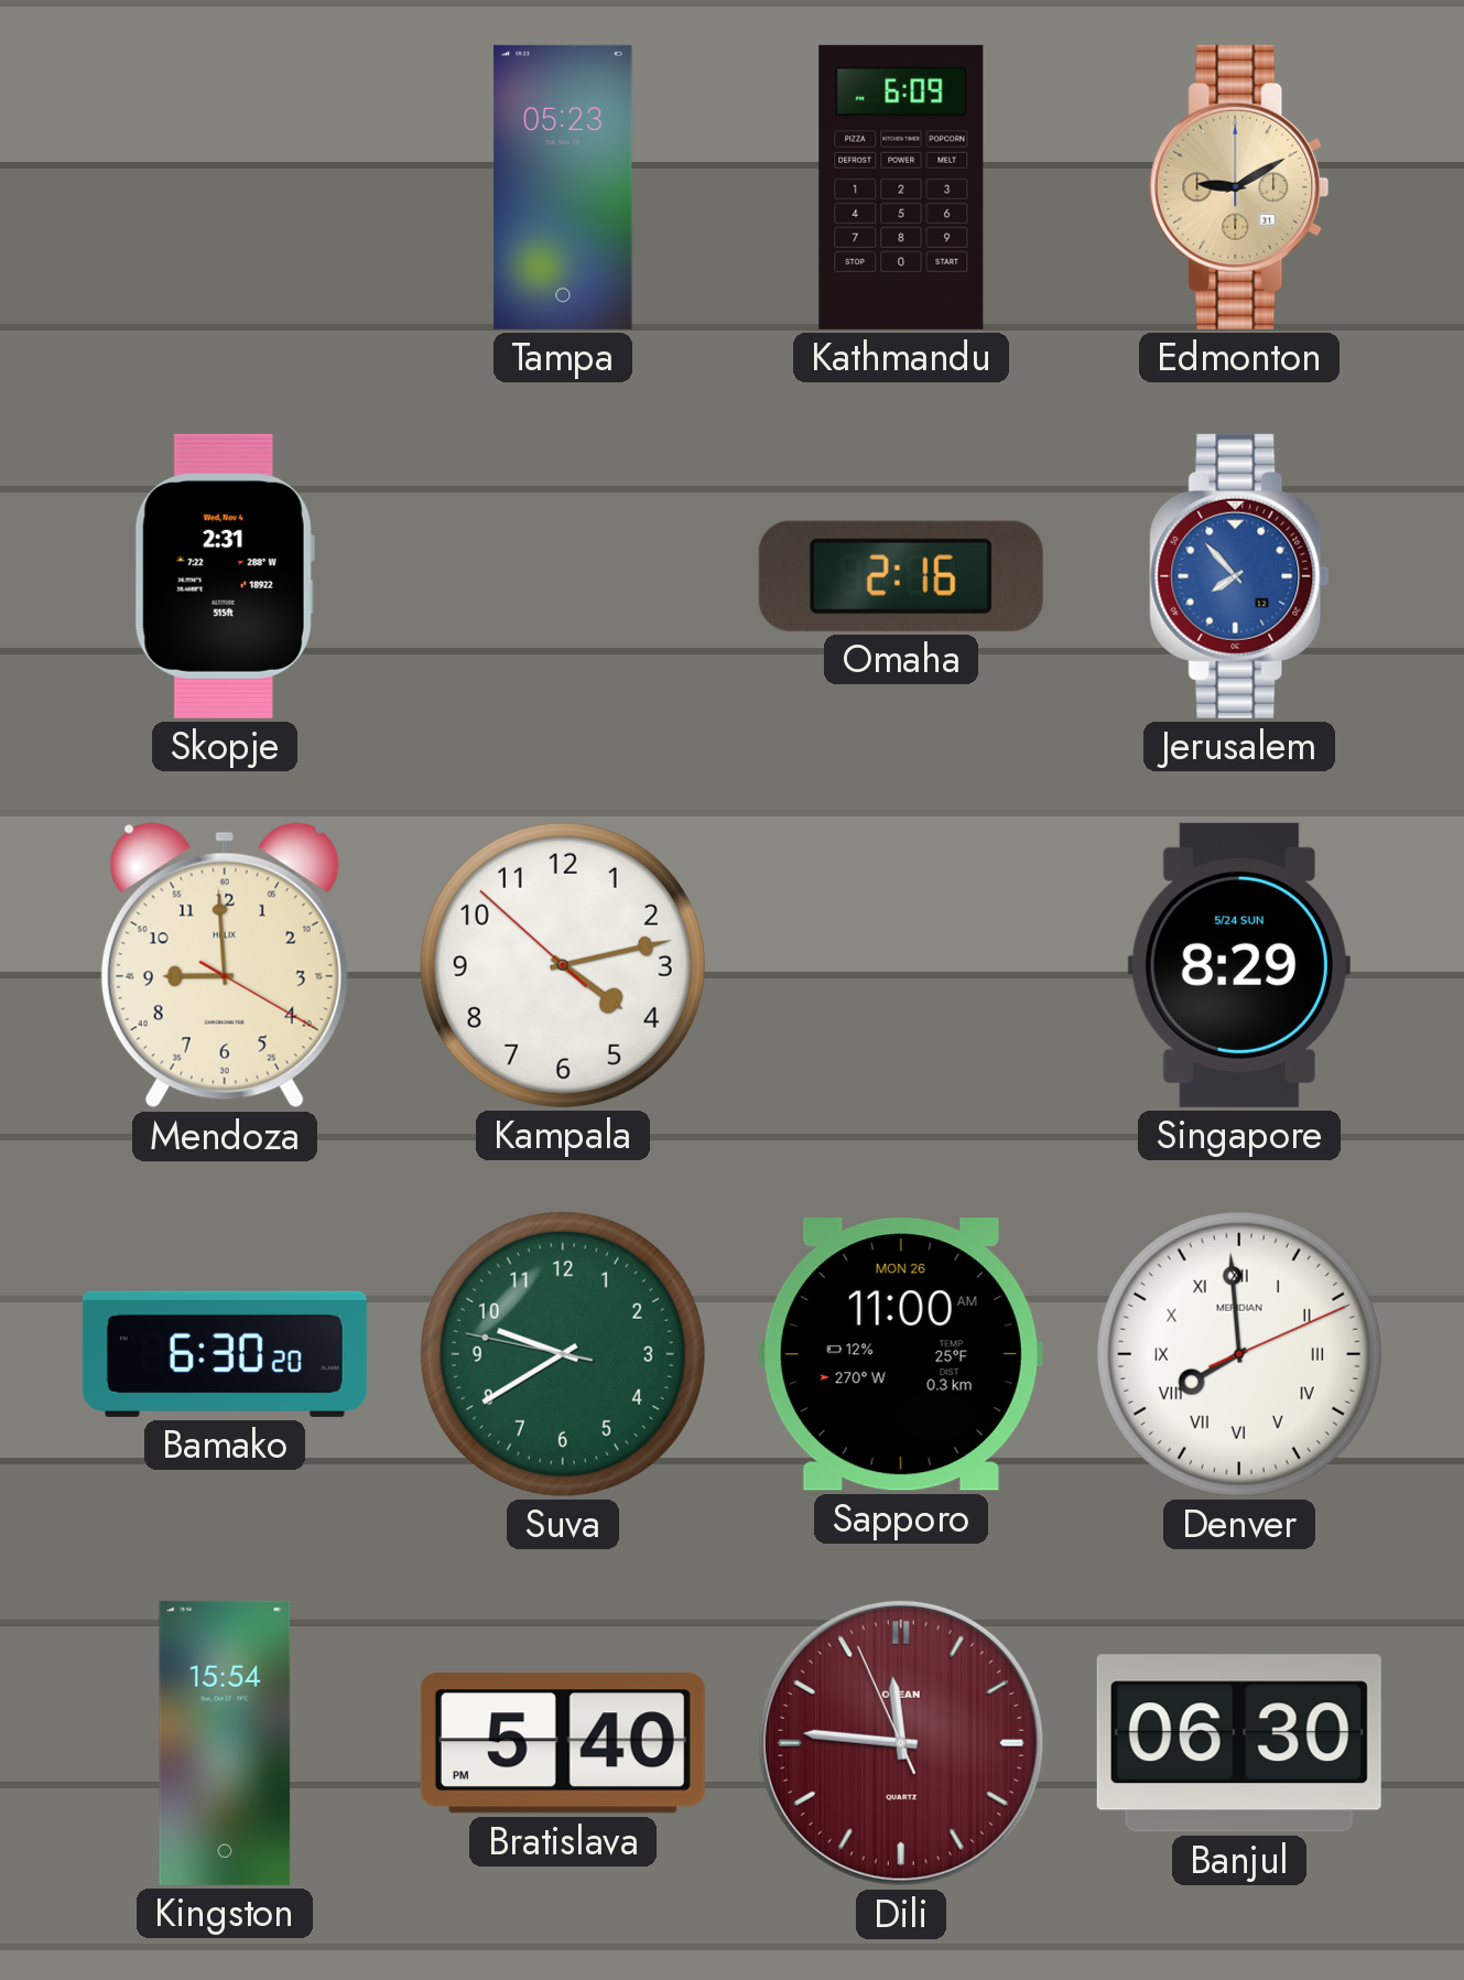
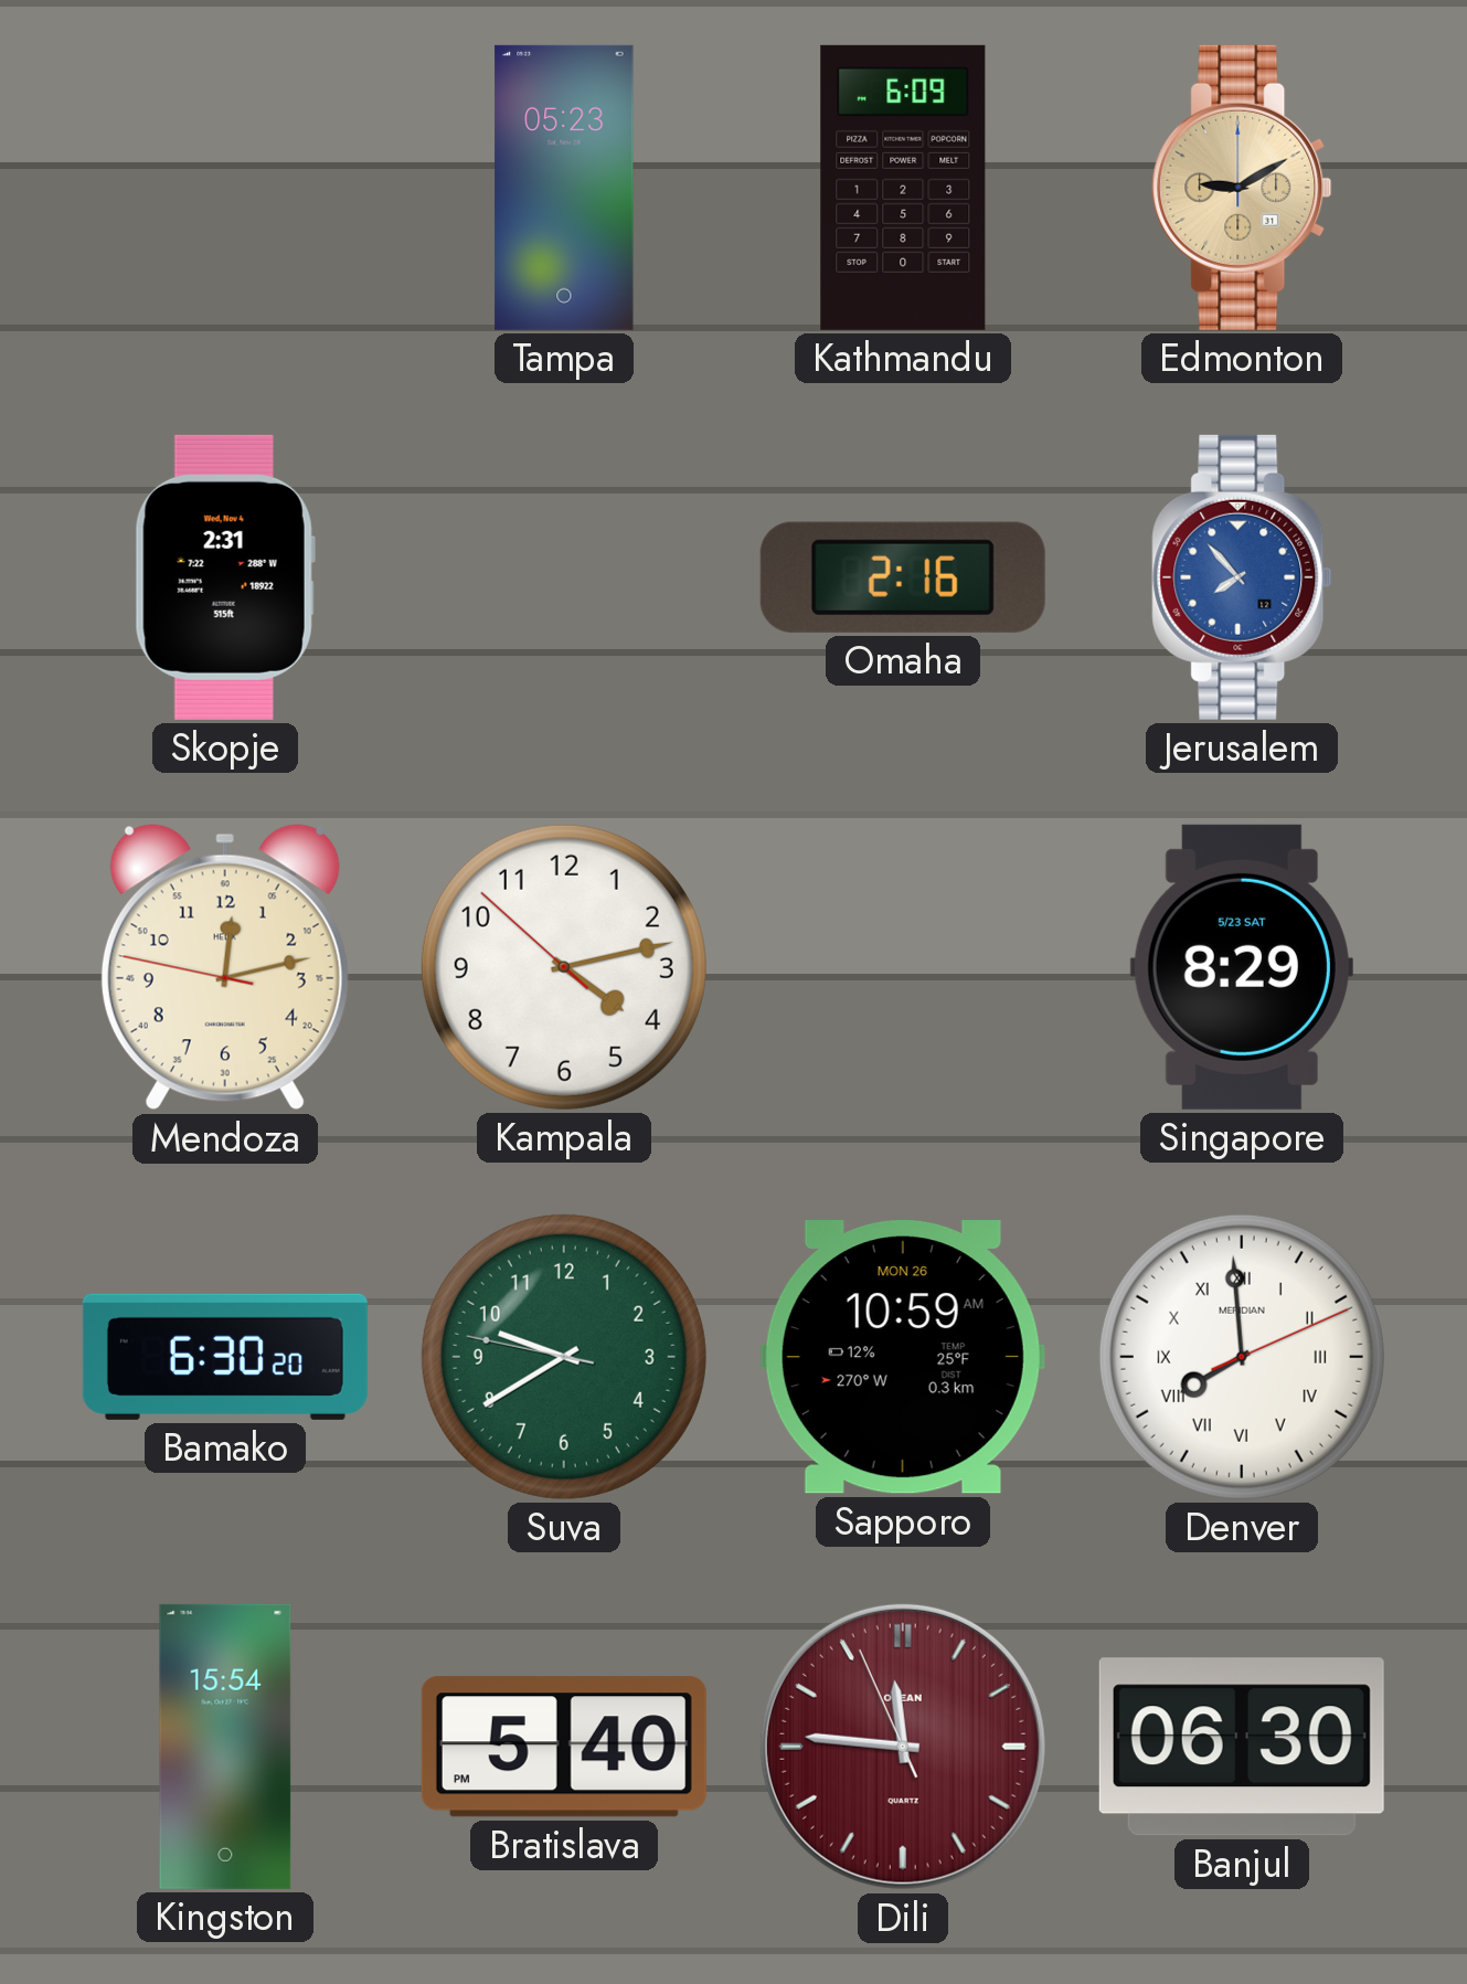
Mendoza: 8:59 -> 12:12
Singapore date: 5/24 SUN -> 5/23 SAT
Sapporo: 11:00 -> 10:59
